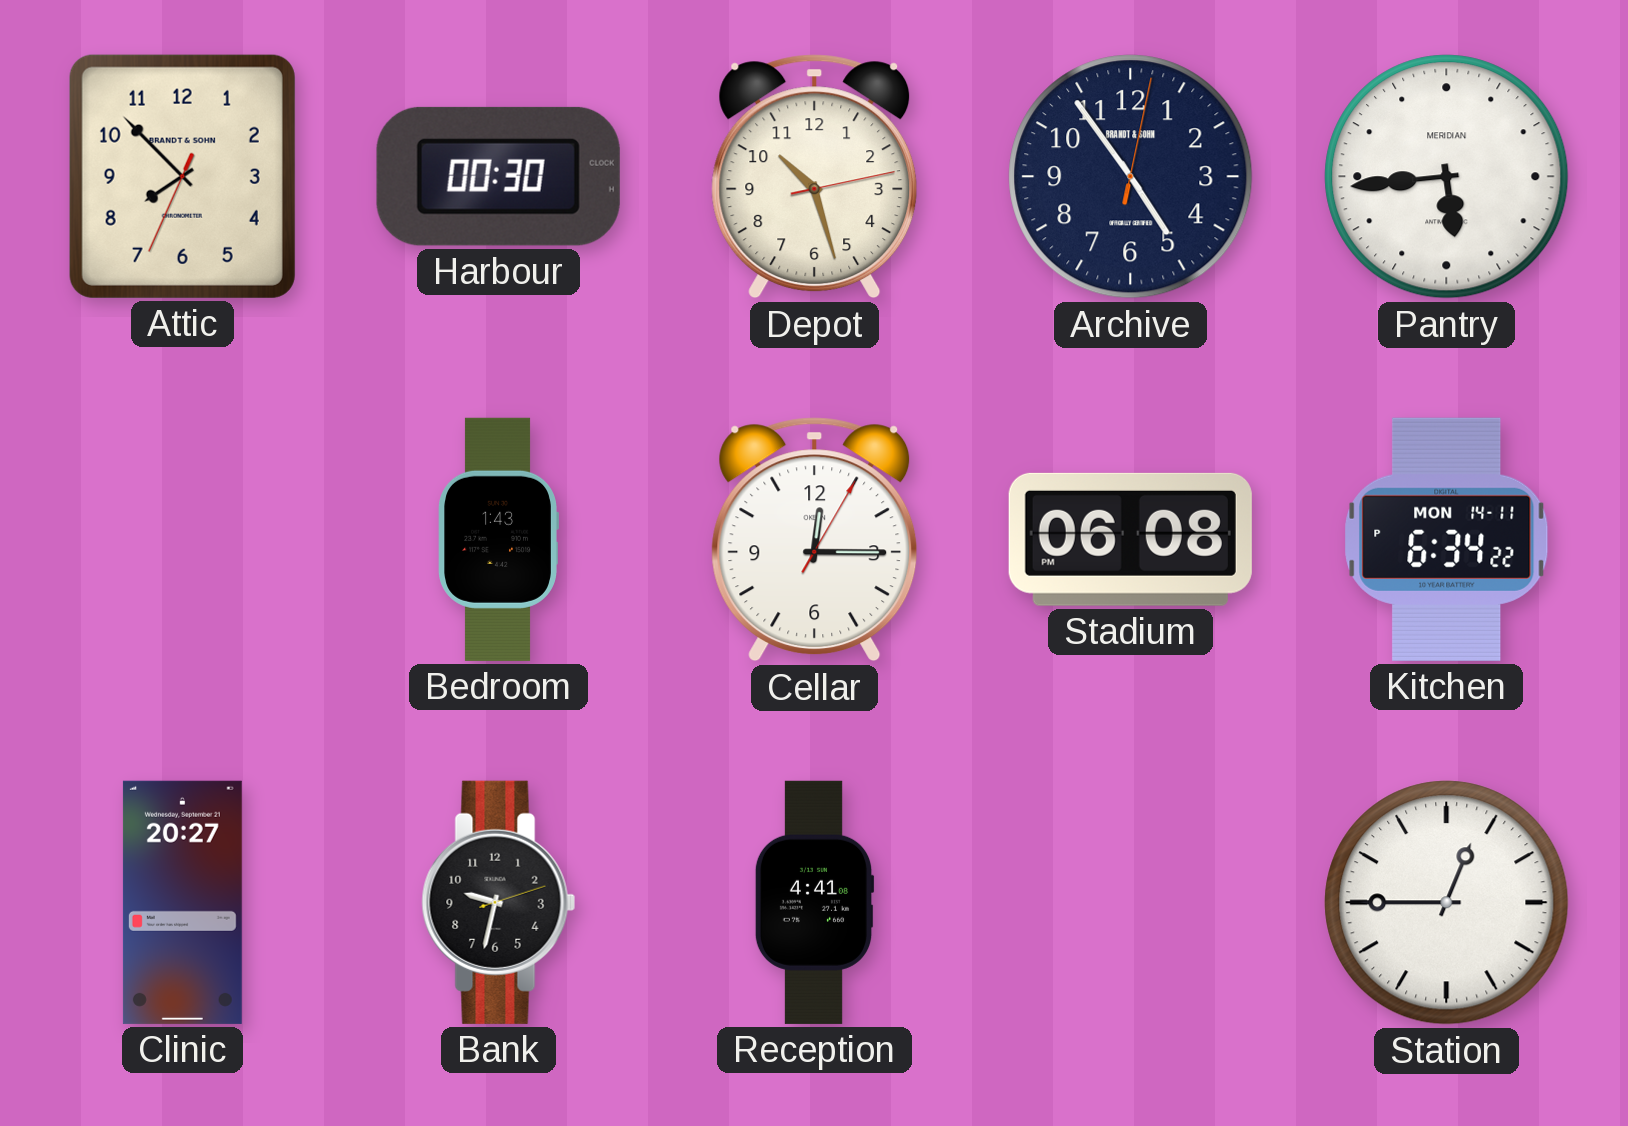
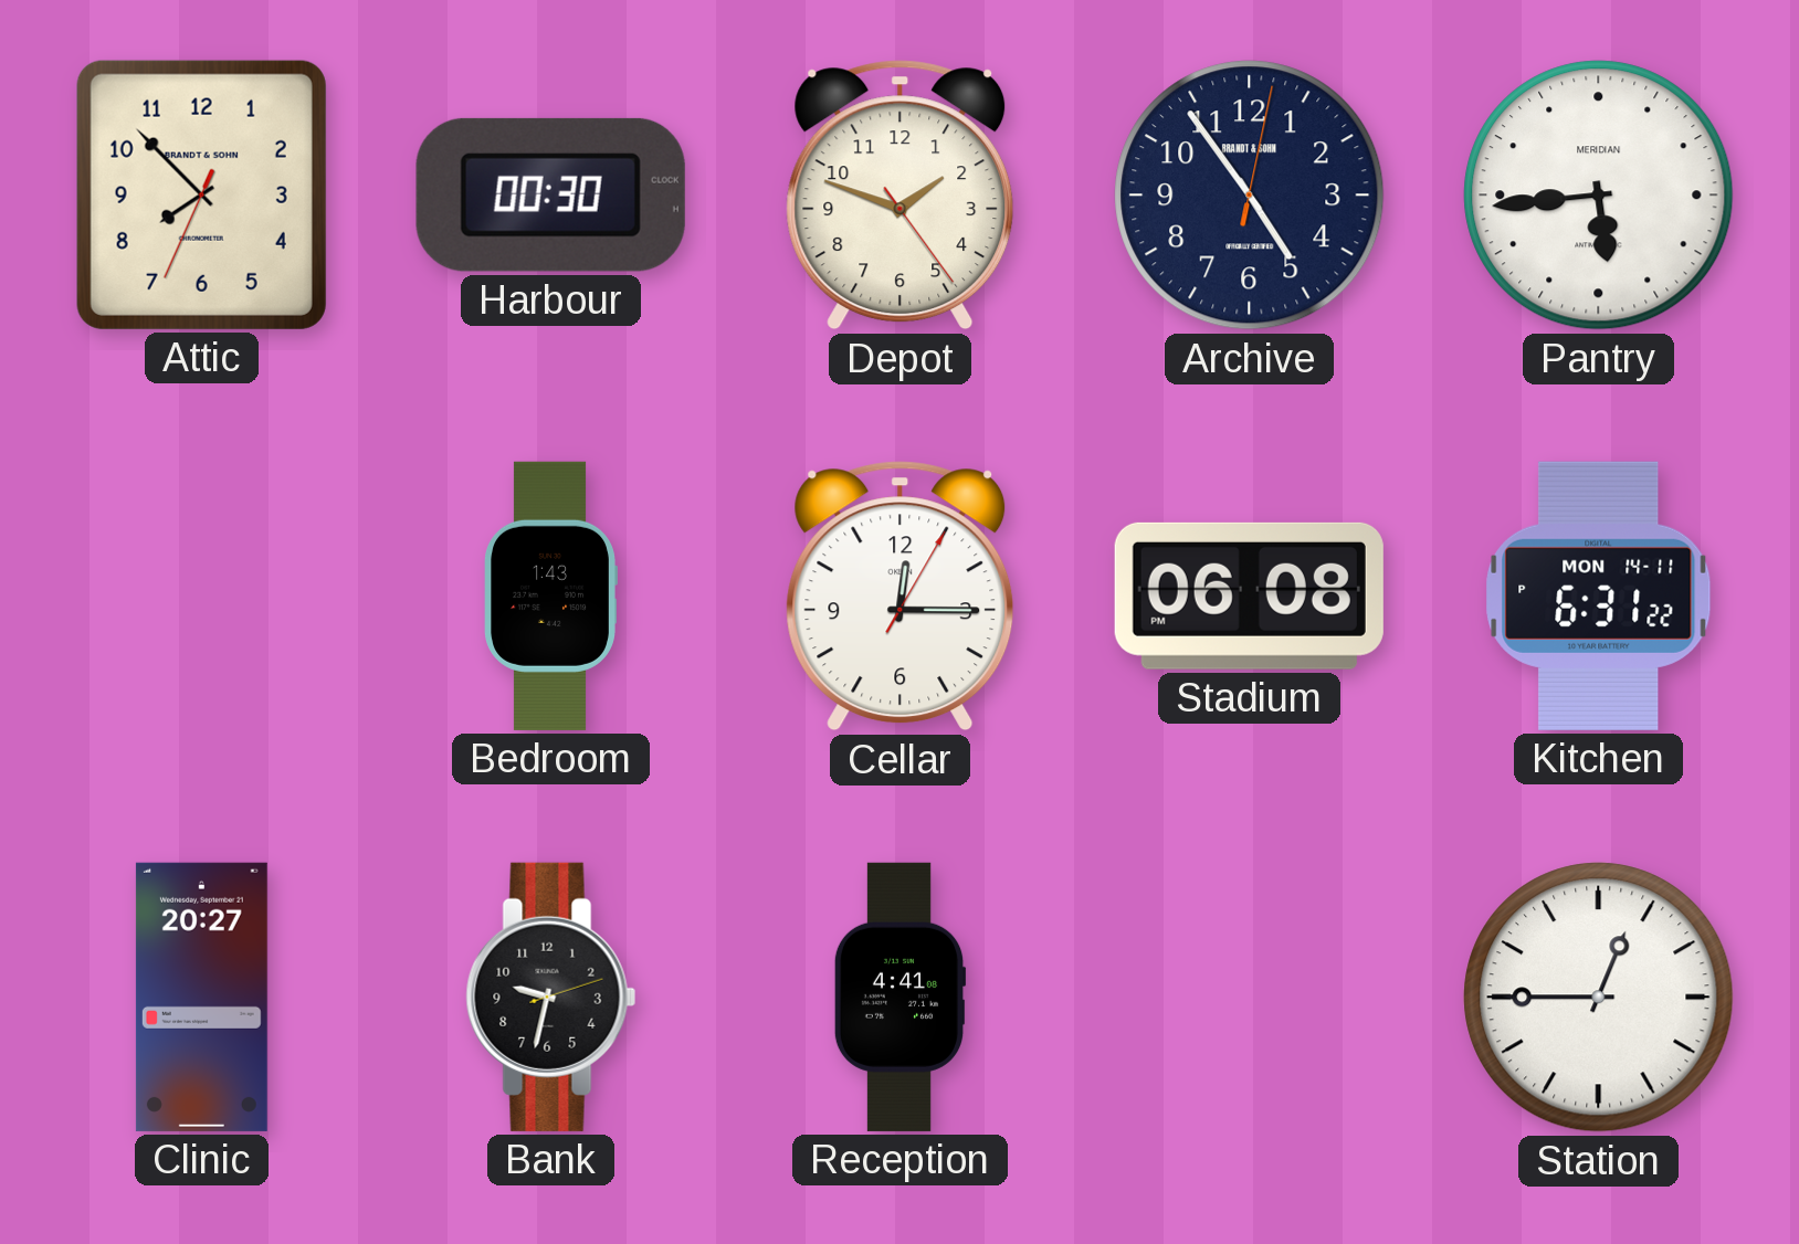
Depot: 10:27 -> 1:48
Kitchen: 6:34 -> 6:31
